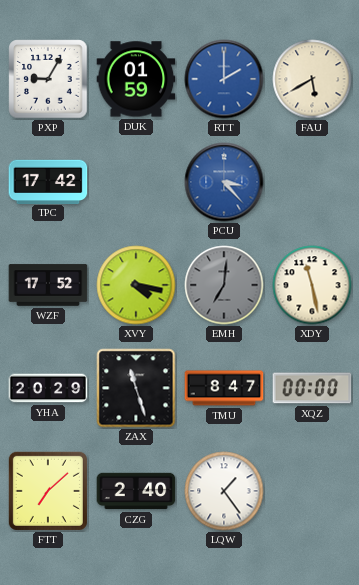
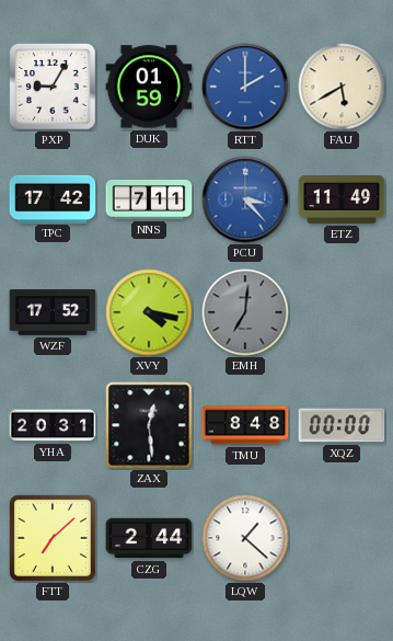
NNS: none -> 7:11
ETZ: none -> 11:49
XDY: 11:28 -> none
YHA: 20:29 -> 20:31
ZAX: 11:27 -> 12:29
TMU: 8:47 -> 8:48
CZG: 2:40 -> 2:44
LQW: 1:24 -> 1:22
